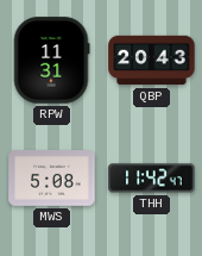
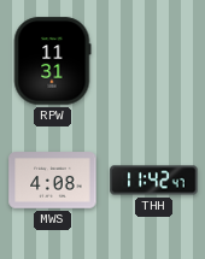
QBP: 20:43 -> none
MWS: 5:08 -> 4:08
